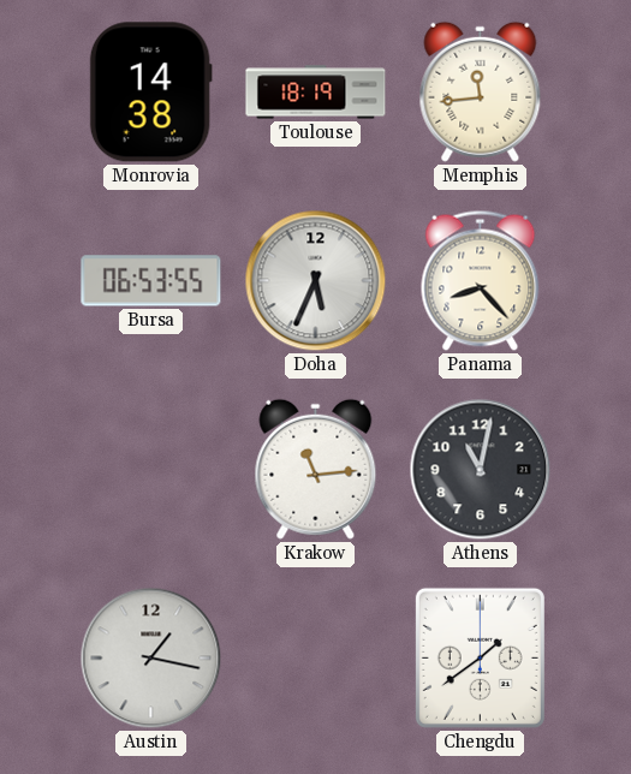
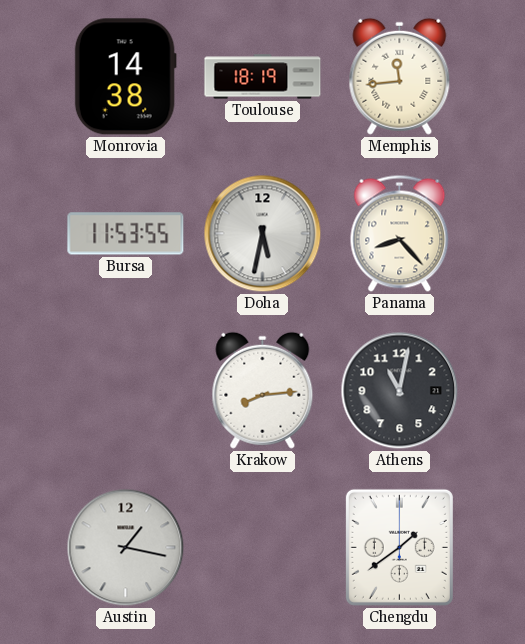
Bursa: 06:53 -> 11:53
Doha: 5:34 -> 5:32
Krakow: 11:14 -> 8:14
